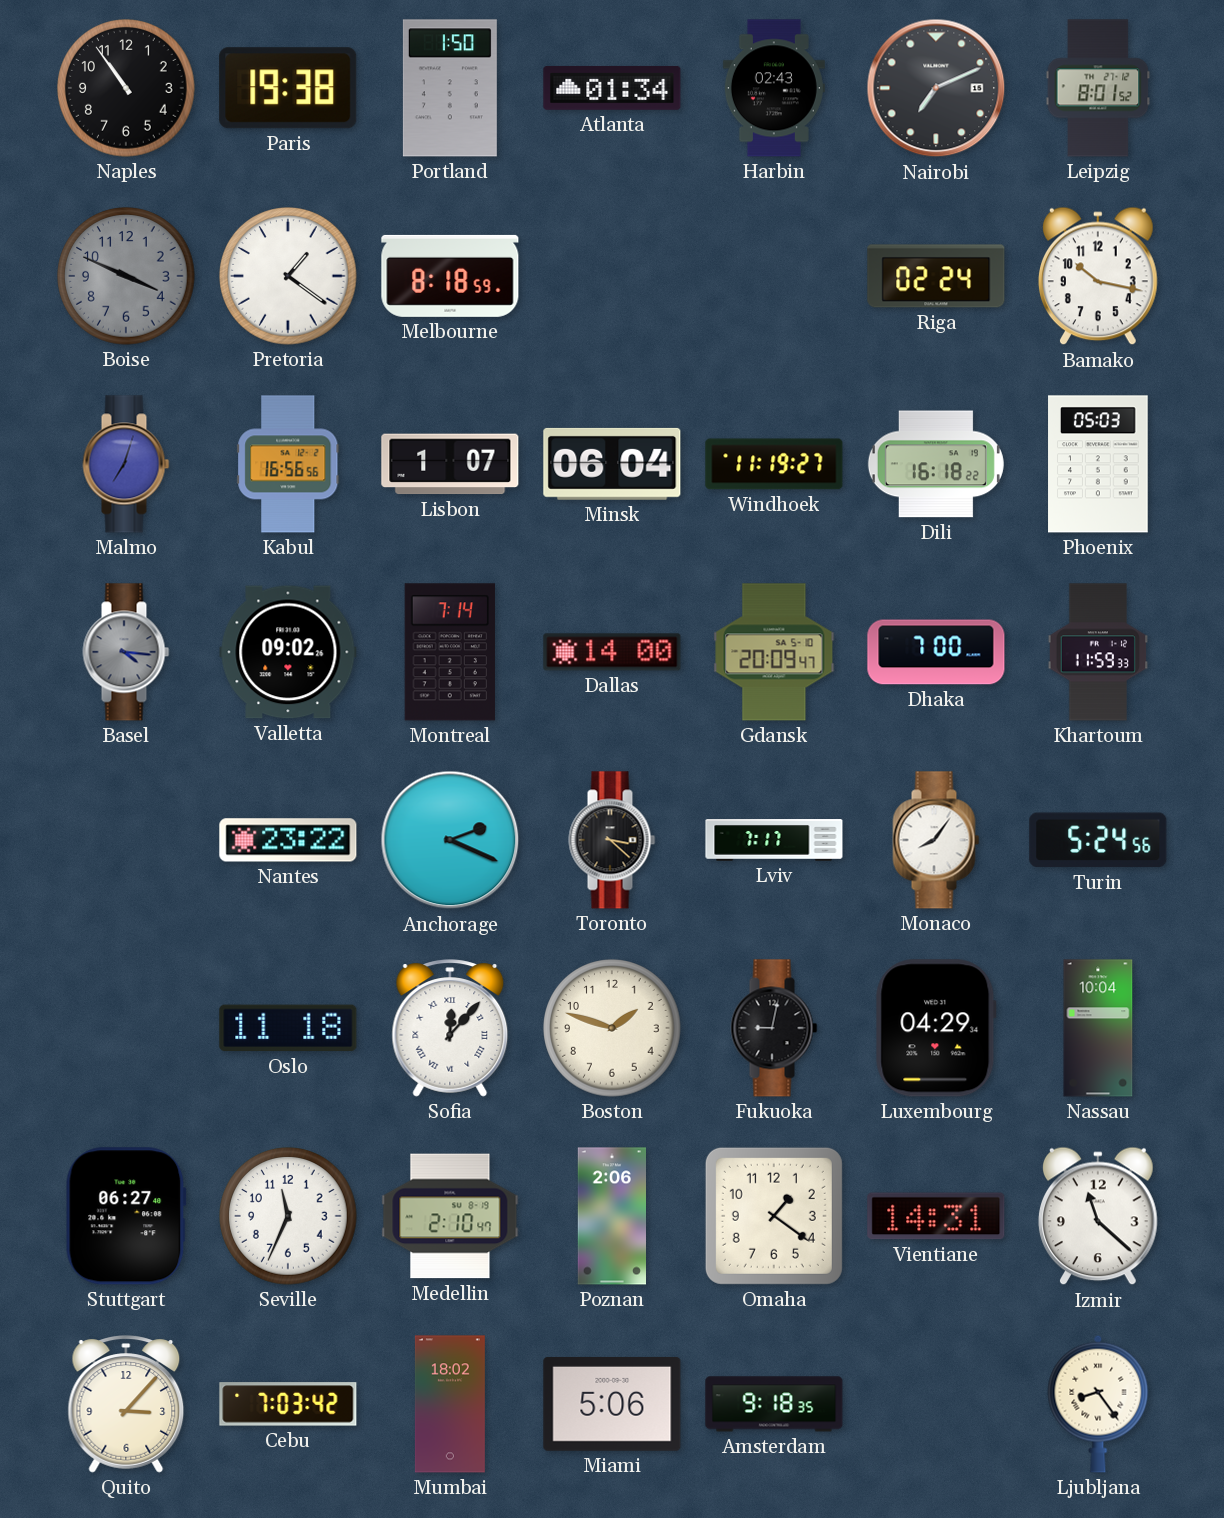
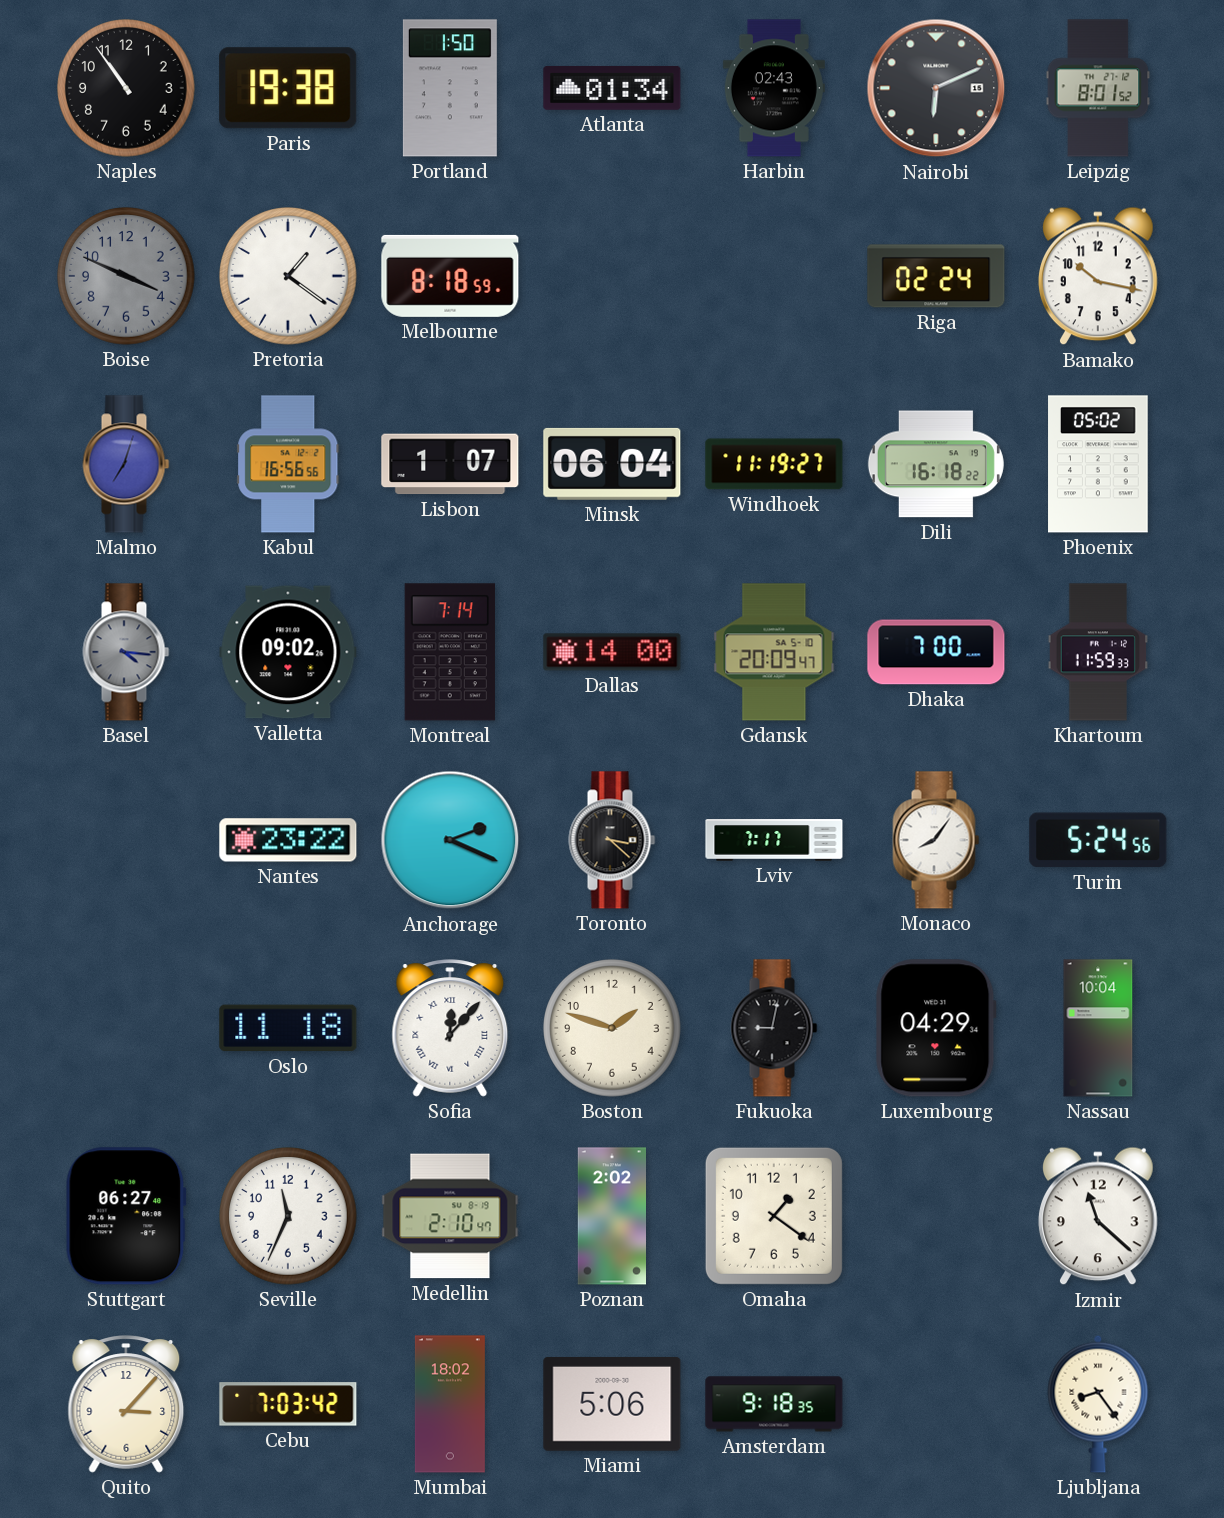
Nairobi: 7:11 -> 6:11
Phoenix: 05:03 -> 05:02
Poznan: 2:06 -> 2:02
Vientiane: 14:31 -> none
